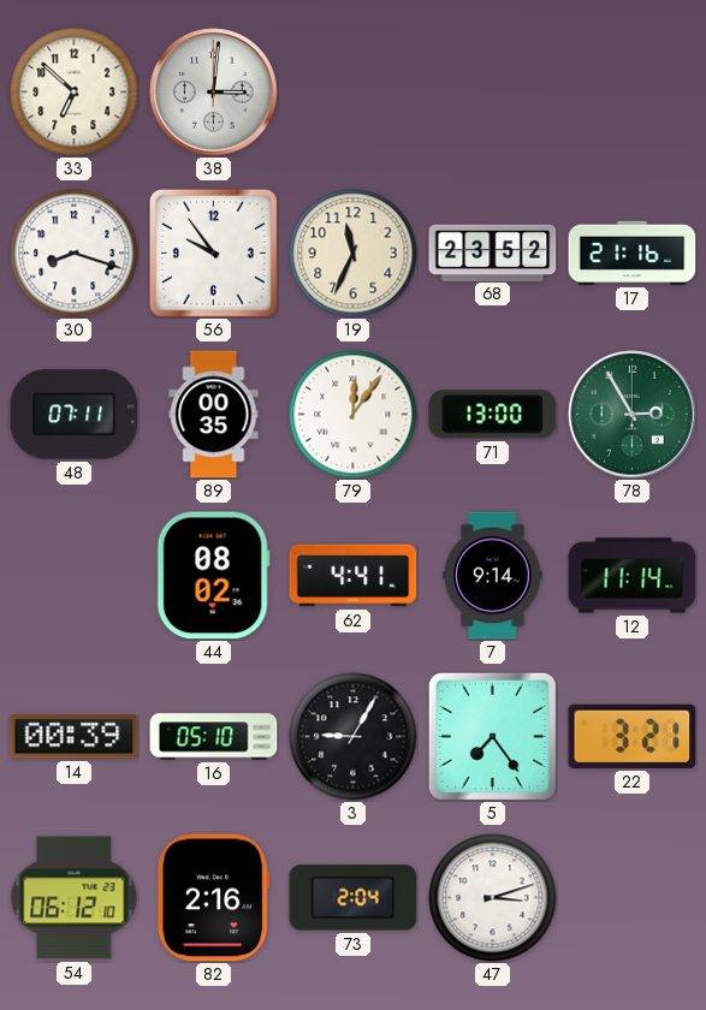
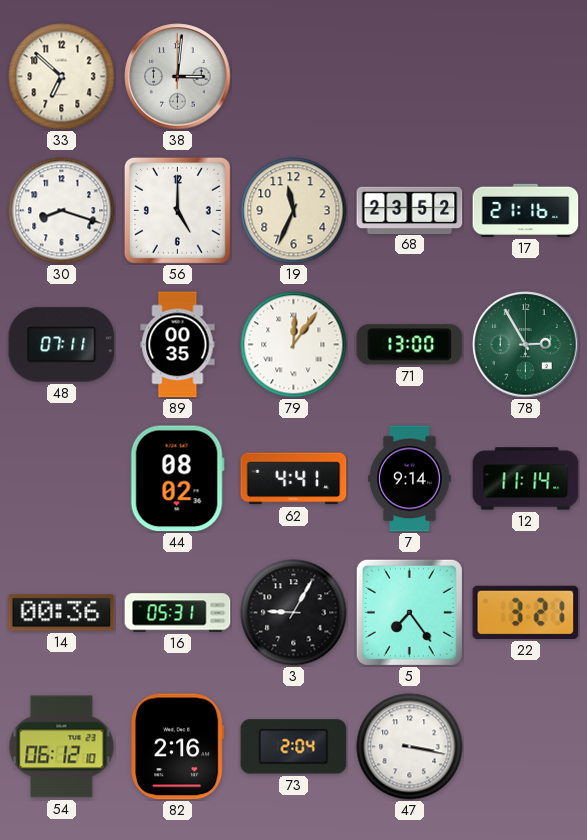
56: 9:54 -> 5:00
14: 00:39 -> 00:36
16: 05:10 -> 05:31
47: 3:12 -> 3:17
